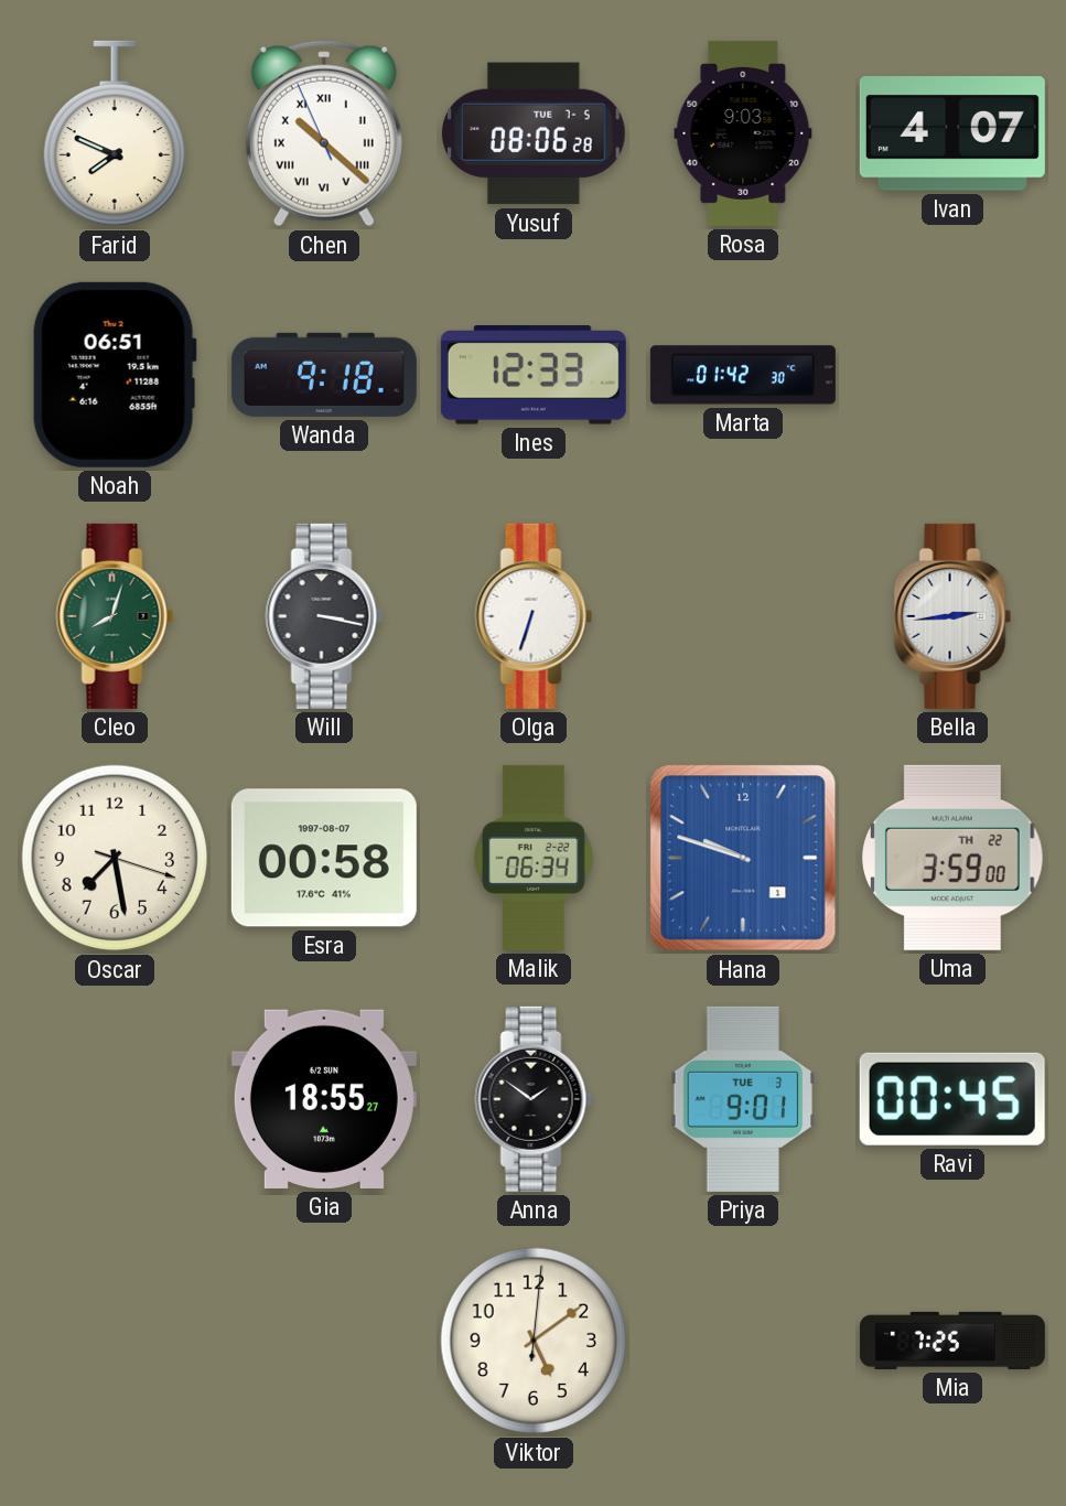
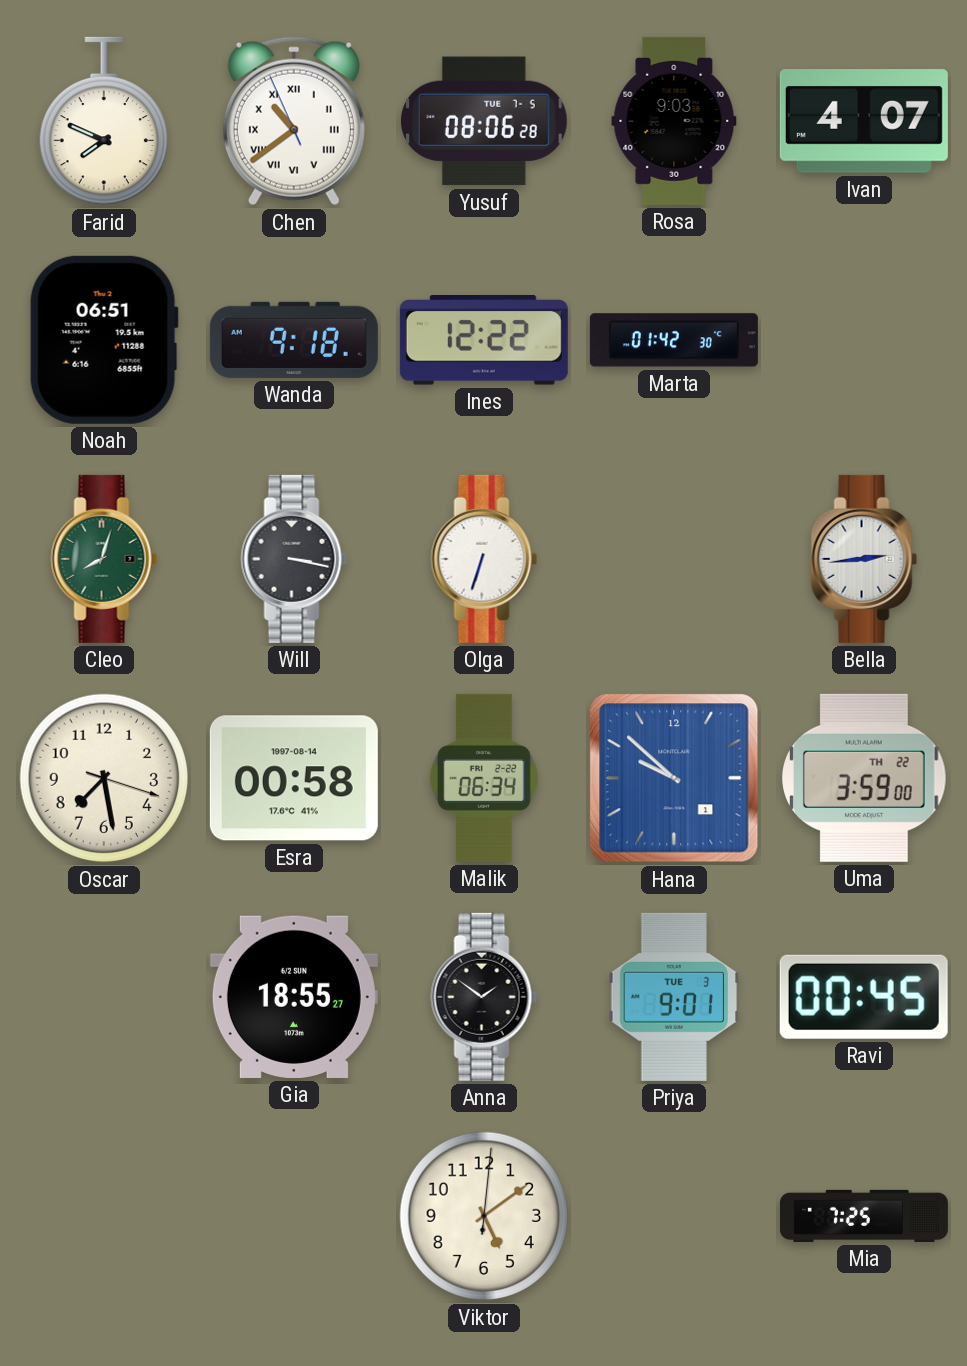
Chen: 10:21 -> 10:38
Ines: 12:33 -> 12:22
Esra date: 1997-08-07 -> 1997-08-14
Hana: 9:48 -> 9:52
